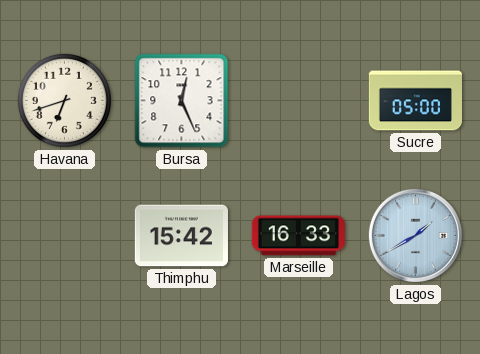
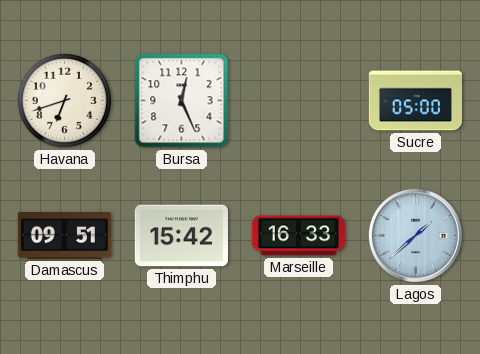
Damascus: none -> 09:51
Lagos: 1:40 -> 1:38
